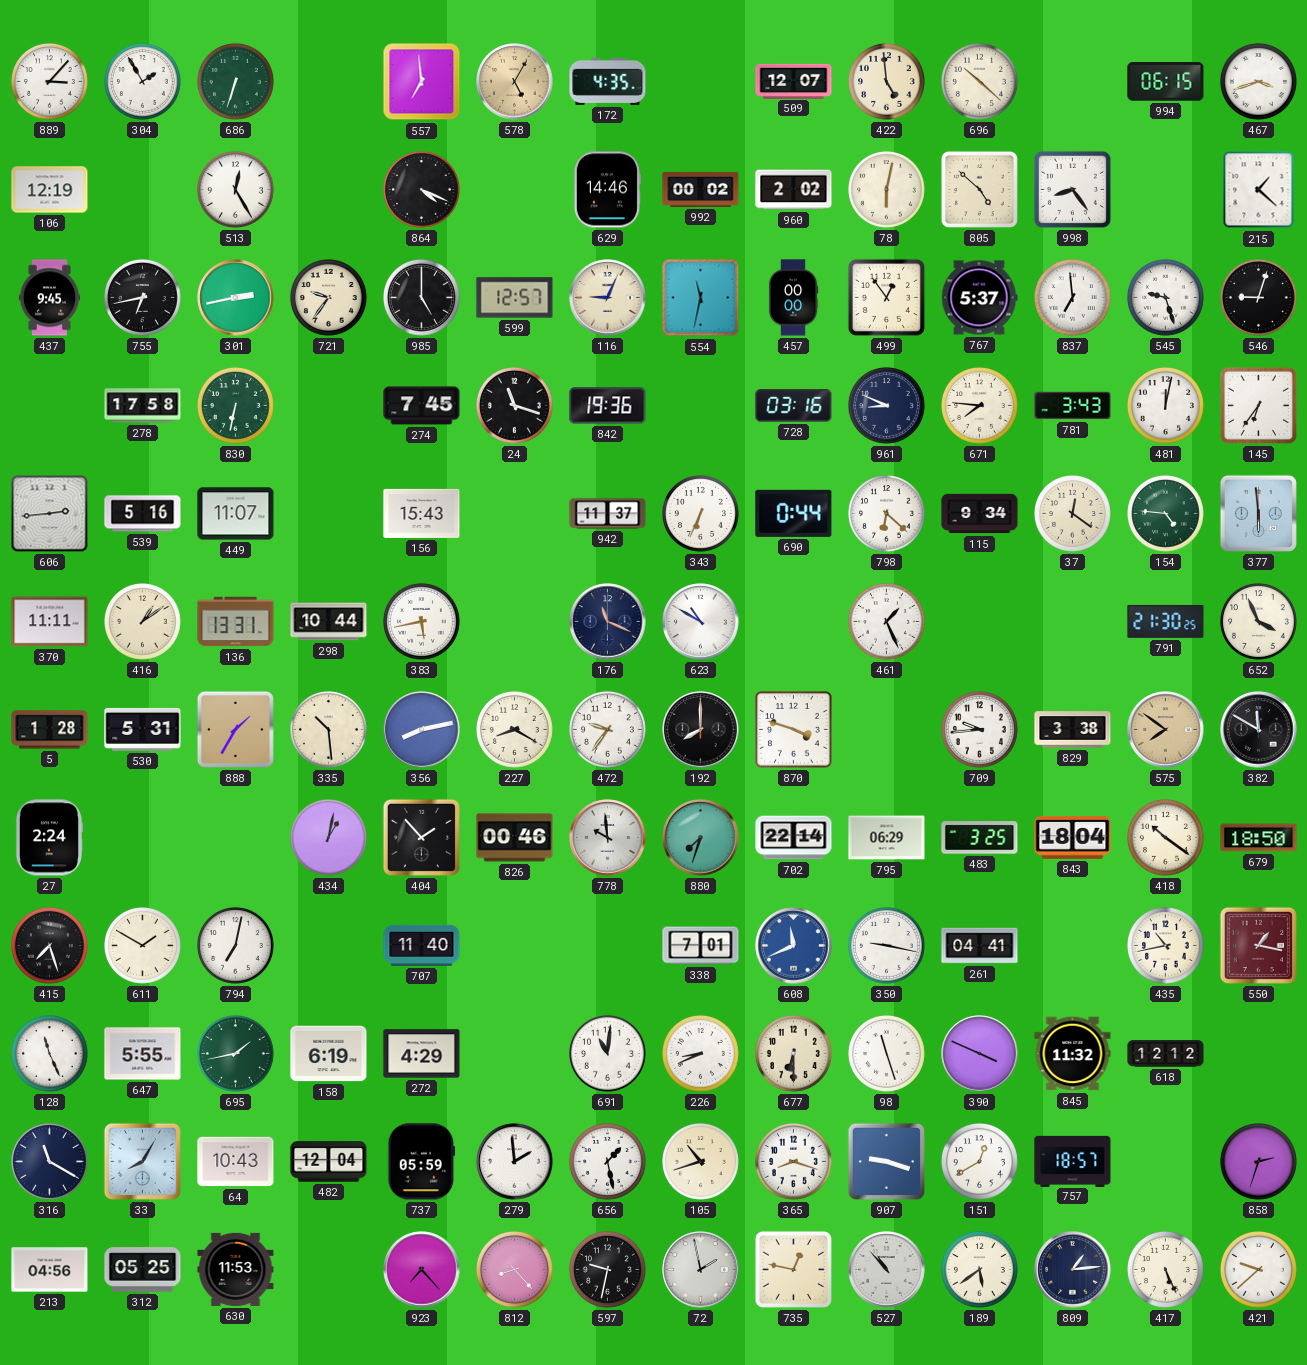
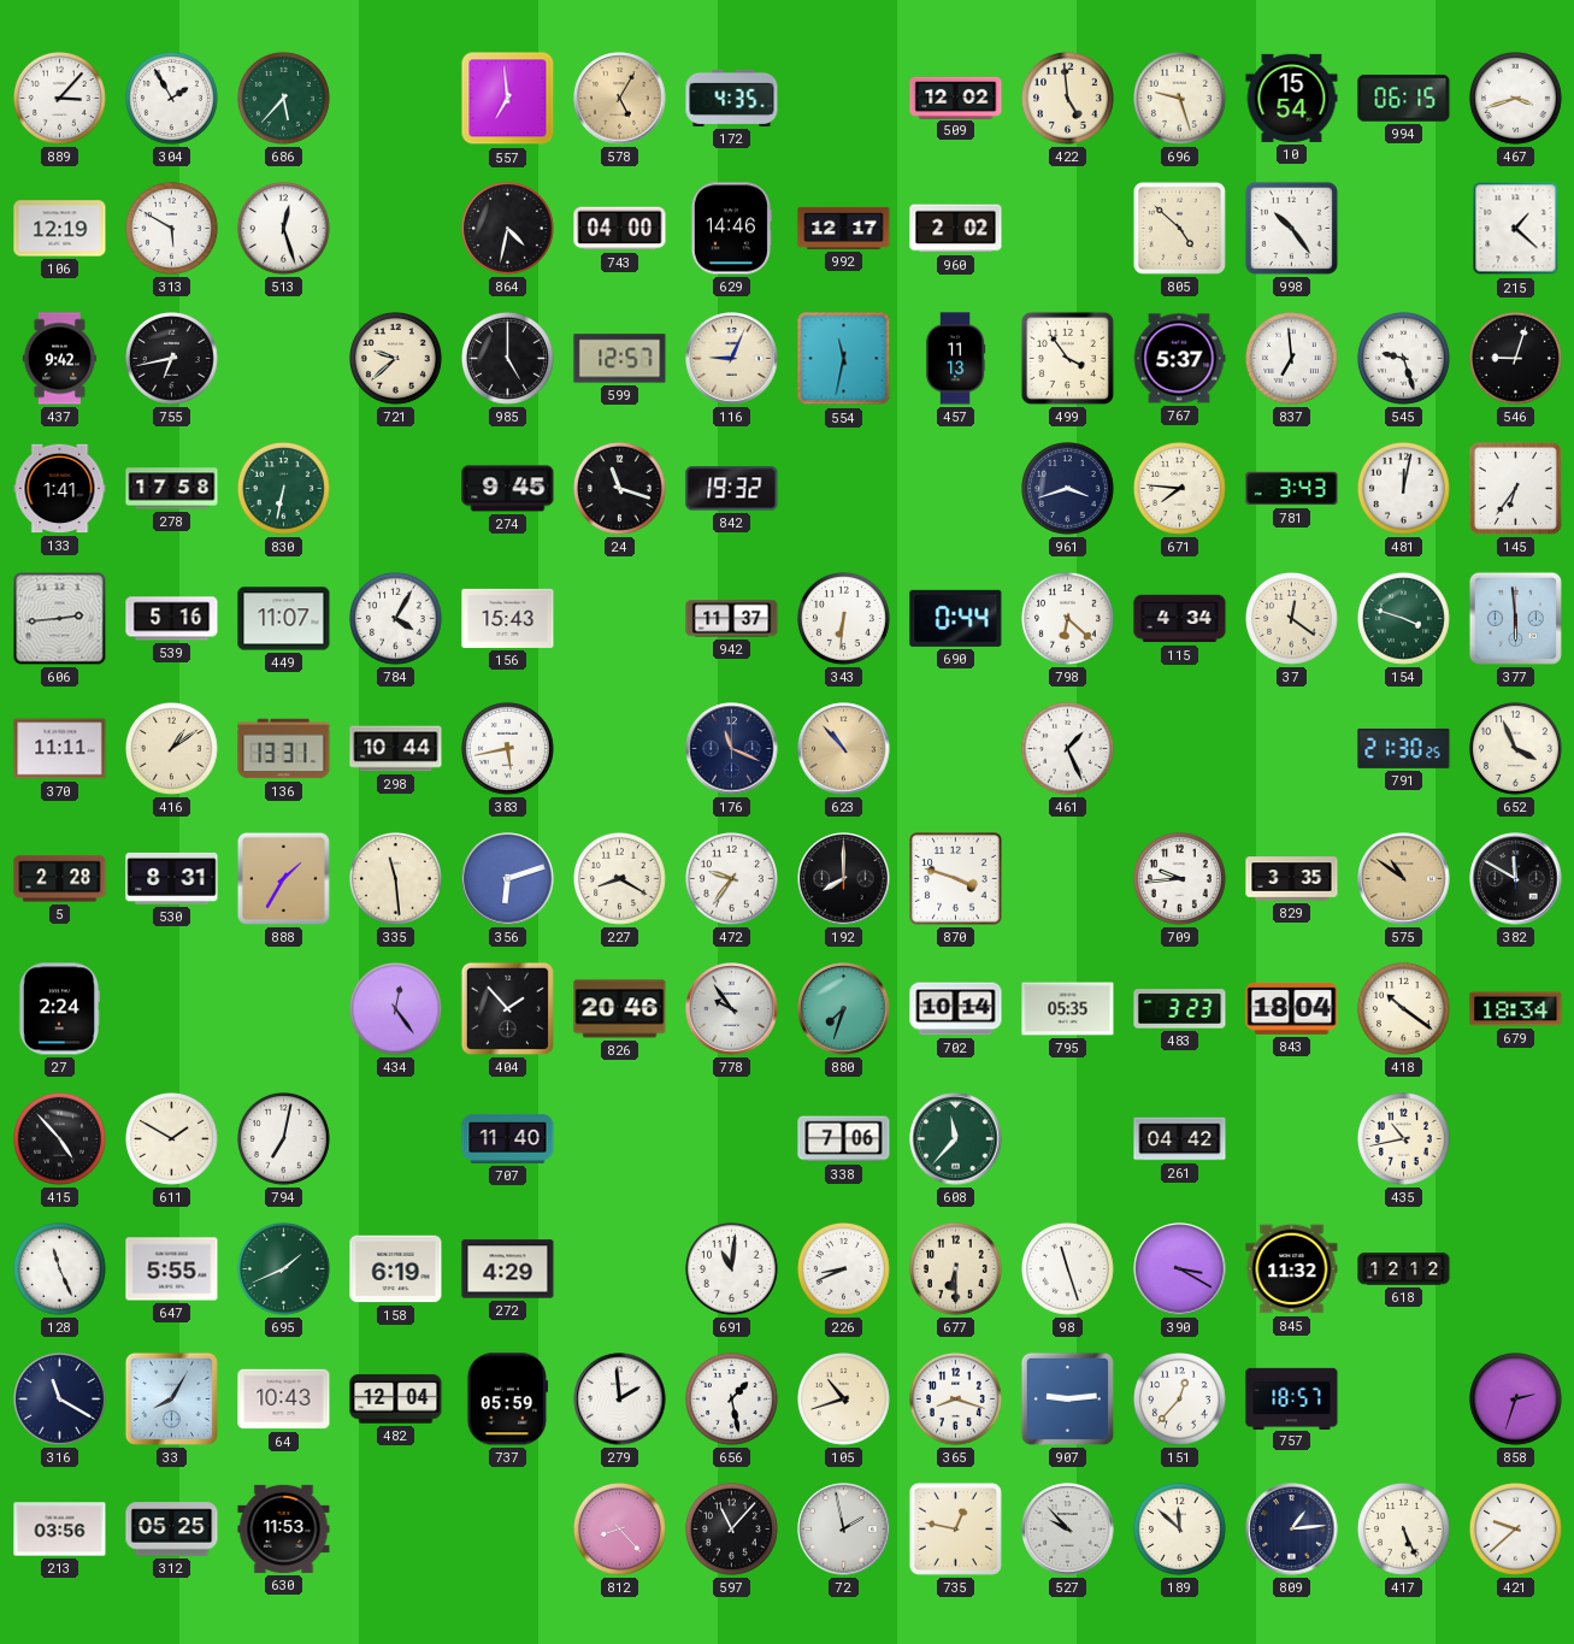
686: 6:33 -> 5:37
509: 12:07 -> 12:02
696: 10:22 -> 9:27
10: none -> 15:54
313: none -> 5:50
513: 12:25 -> 12:27
864: 4:19 -> 4:32
743: none -> 04:00
992: 00:02 -> 12:17
78: 6:02 -> none
998: 8:24 -> 10:24
437: 9:45 -> 9:42
301: 2:43 -> none
721: 9:36 -> 9:38
457: 00:00 -> 11:13
499: 12:54 -> 3:54
133: none -> 1:41
274: 7:45 -> 9:45
842: 19:36 -> 19:32
728: 03:16 -> none
961: 8:49 -> 3:42
784: none -> 4:05
343: 6:34 -> 6:31
115: 9:34 -> 4:34
154: 4:46 -> 3:48
623: 10:50 -> 10:53
623 dial: white -> champagne
5: 1:28 -> 2:28
530: 5:31 -> 8:31
335: 10:29 -> 11:29
356: 8:13 -> 6:12
829: 3:38 -> 3:35
575: 7:51 -> 10:51
434: 1:02 -> 12:24
826: 00:46 -> 20:46
778: 9:59 -> 9:54
702: 22:14 -> 10:14
795: 06:29 -> 05:35
483: 3:25 -> 3:23
679: 18:50 -> 18:34
415: 7:27 -> 4:53
338: 7:01 -> 7:06
608: 11:41 -> 11:37
608 dial: blue -> green
350: 9:17 -> none
261: 04:41 -> 04:42
550: 1:17 -> none
695: 1:43 -> 1:41
390: 3:49 -> 3:20
907: 9:18 -> 9:14
151: 12:40 -> 12:37
213: 04:56 -> 03:56
923: 7:23 -> none
597: 9:32 -> 11:07
527: 10:53 -> 9:53
189: 5:39 -> 11:52
